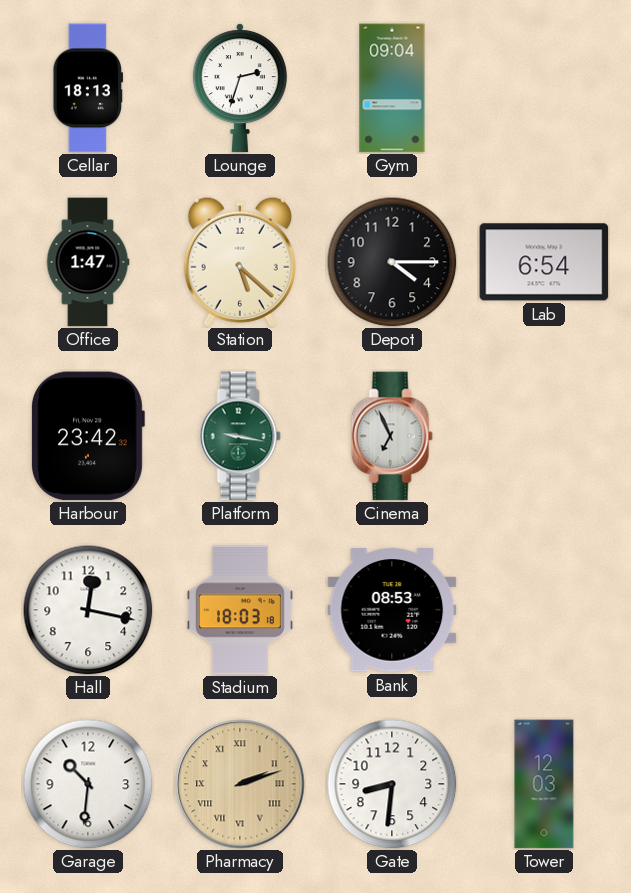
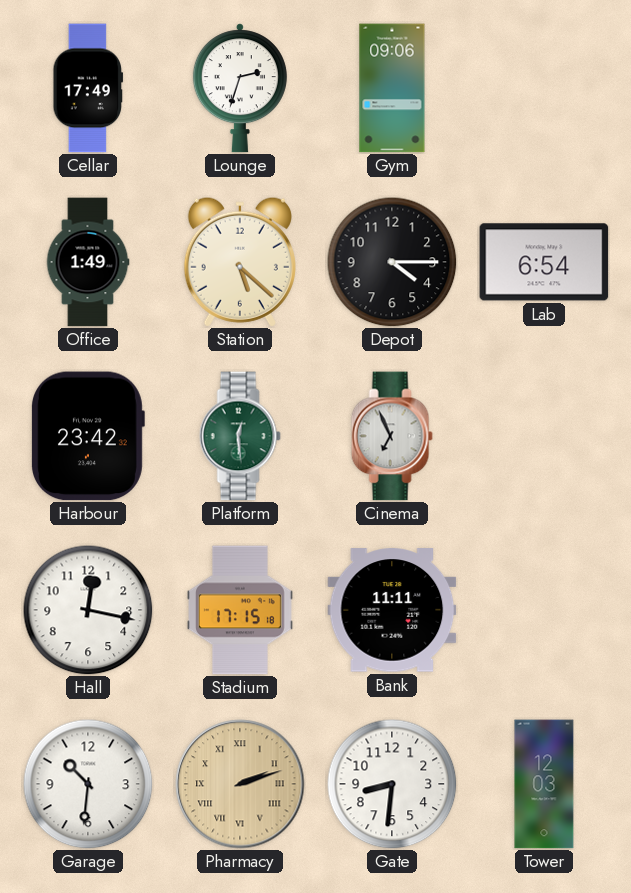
Cellar: 18:13 -> 17:49
Gym: 09:04 -> 09:06
Office: 1:47 -> 1:49
Platform: 9:17 -> 12:29
Stadium: 18:03 -> 17:15
Bank: 08:53 -> 11:11
